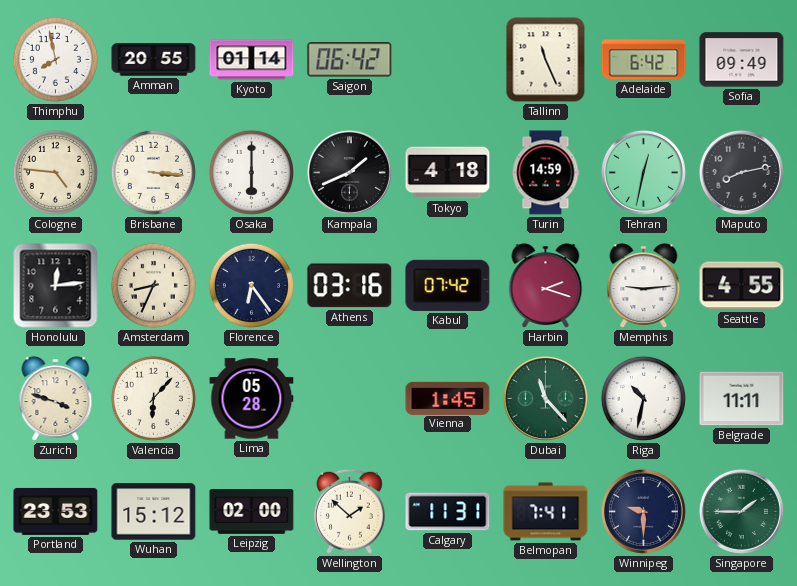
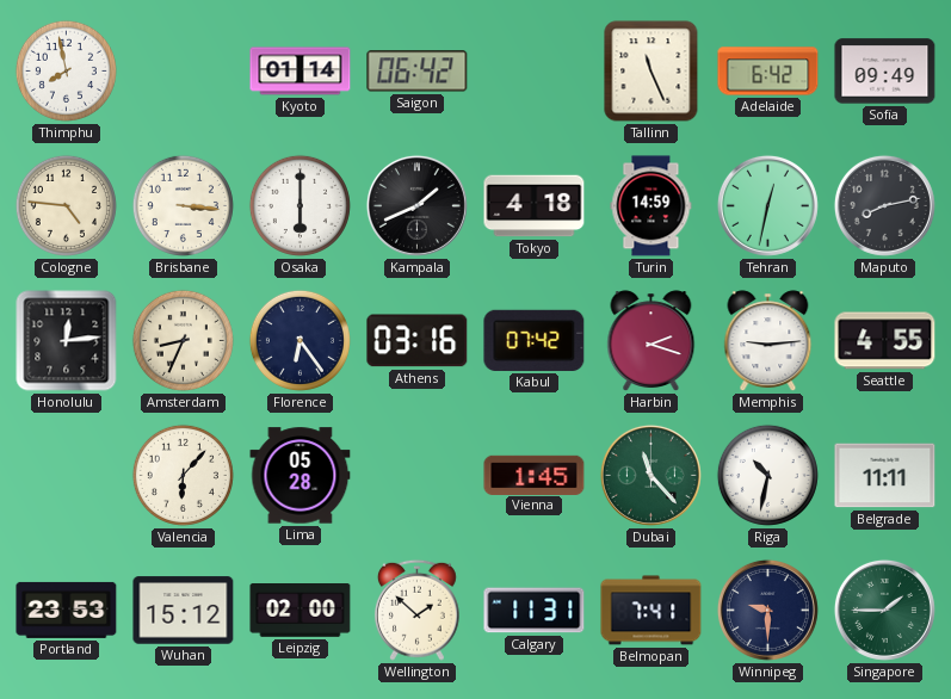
Amman: 20:55 -> none
Zurich: 3:48 -> none
